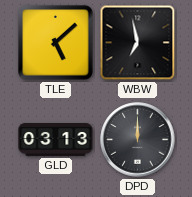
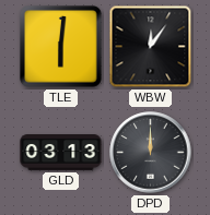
TLE: 5:08 -> 6:01
WBW: 6:58 -> 12:06
